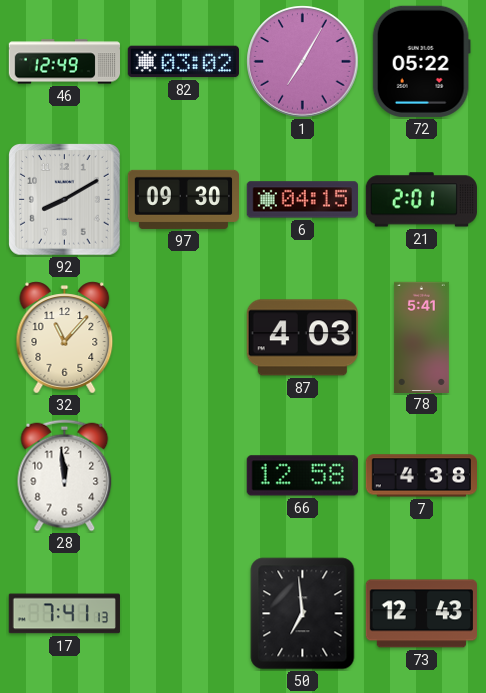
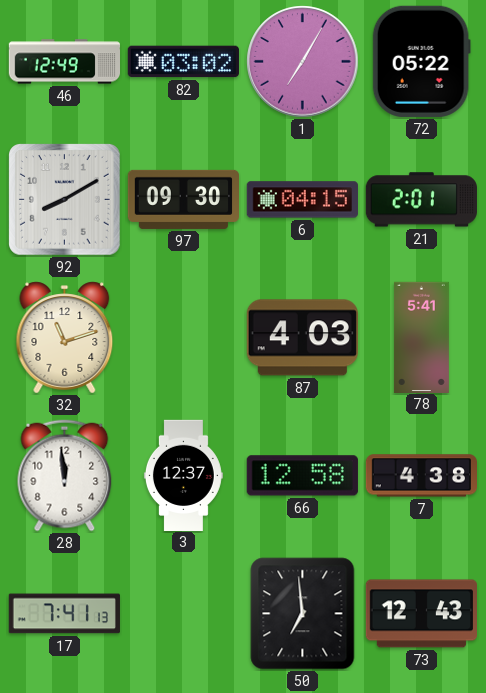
32: 11:07 -> 11:12
3: none -> 12:37
